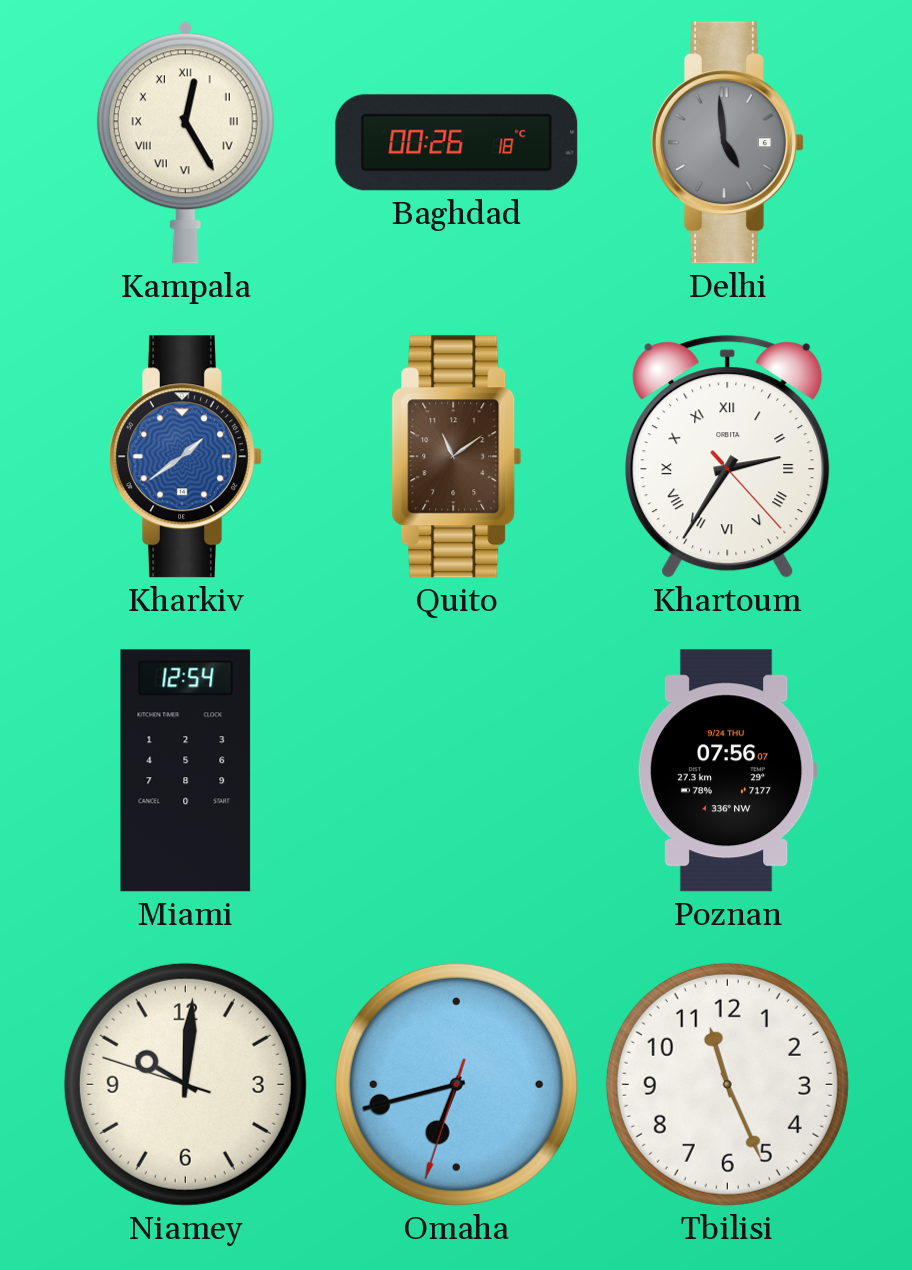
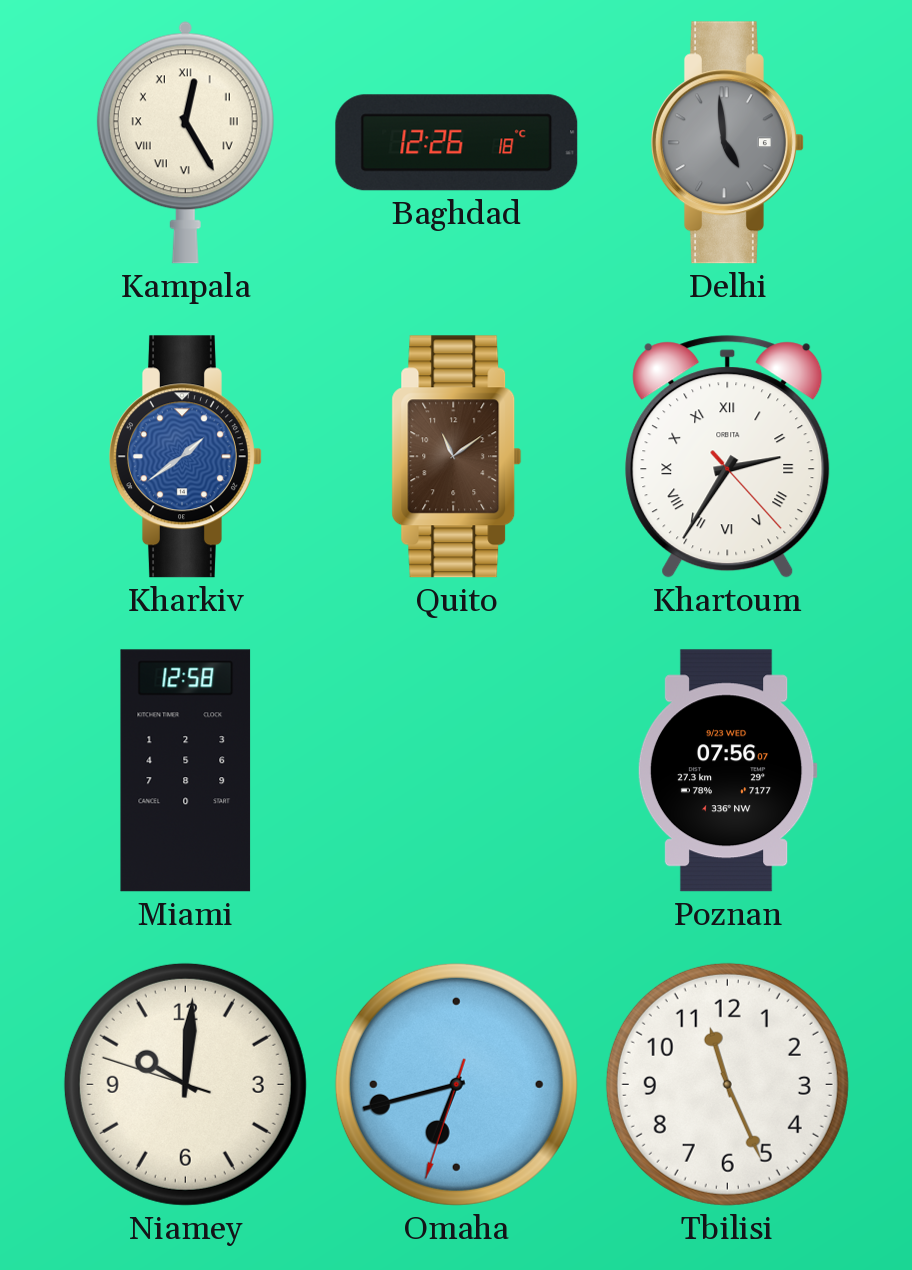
Baghdad: 00:26 -> 12:26
Miami: 12:54 -> 12:58
Poznan date: 9/24 THU -> 9/23 WED
